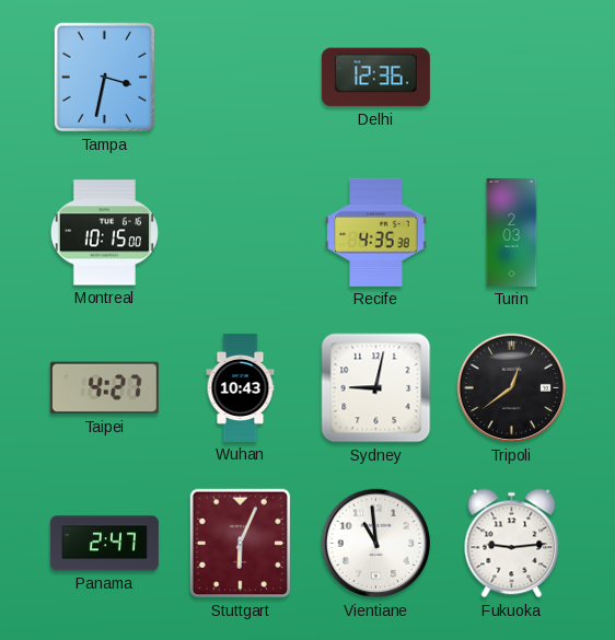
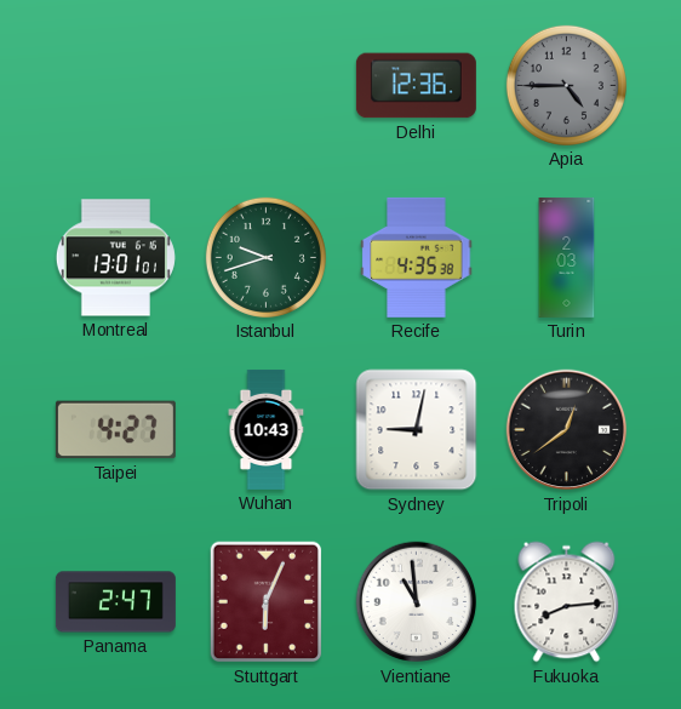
Tampa: 3:32 -> none
Apia: none -> 4:45
Montreal: 10:15 -> 13:01
Istanbul: none -> 9:42
Fukuoka: 9:14 -> 8:14
